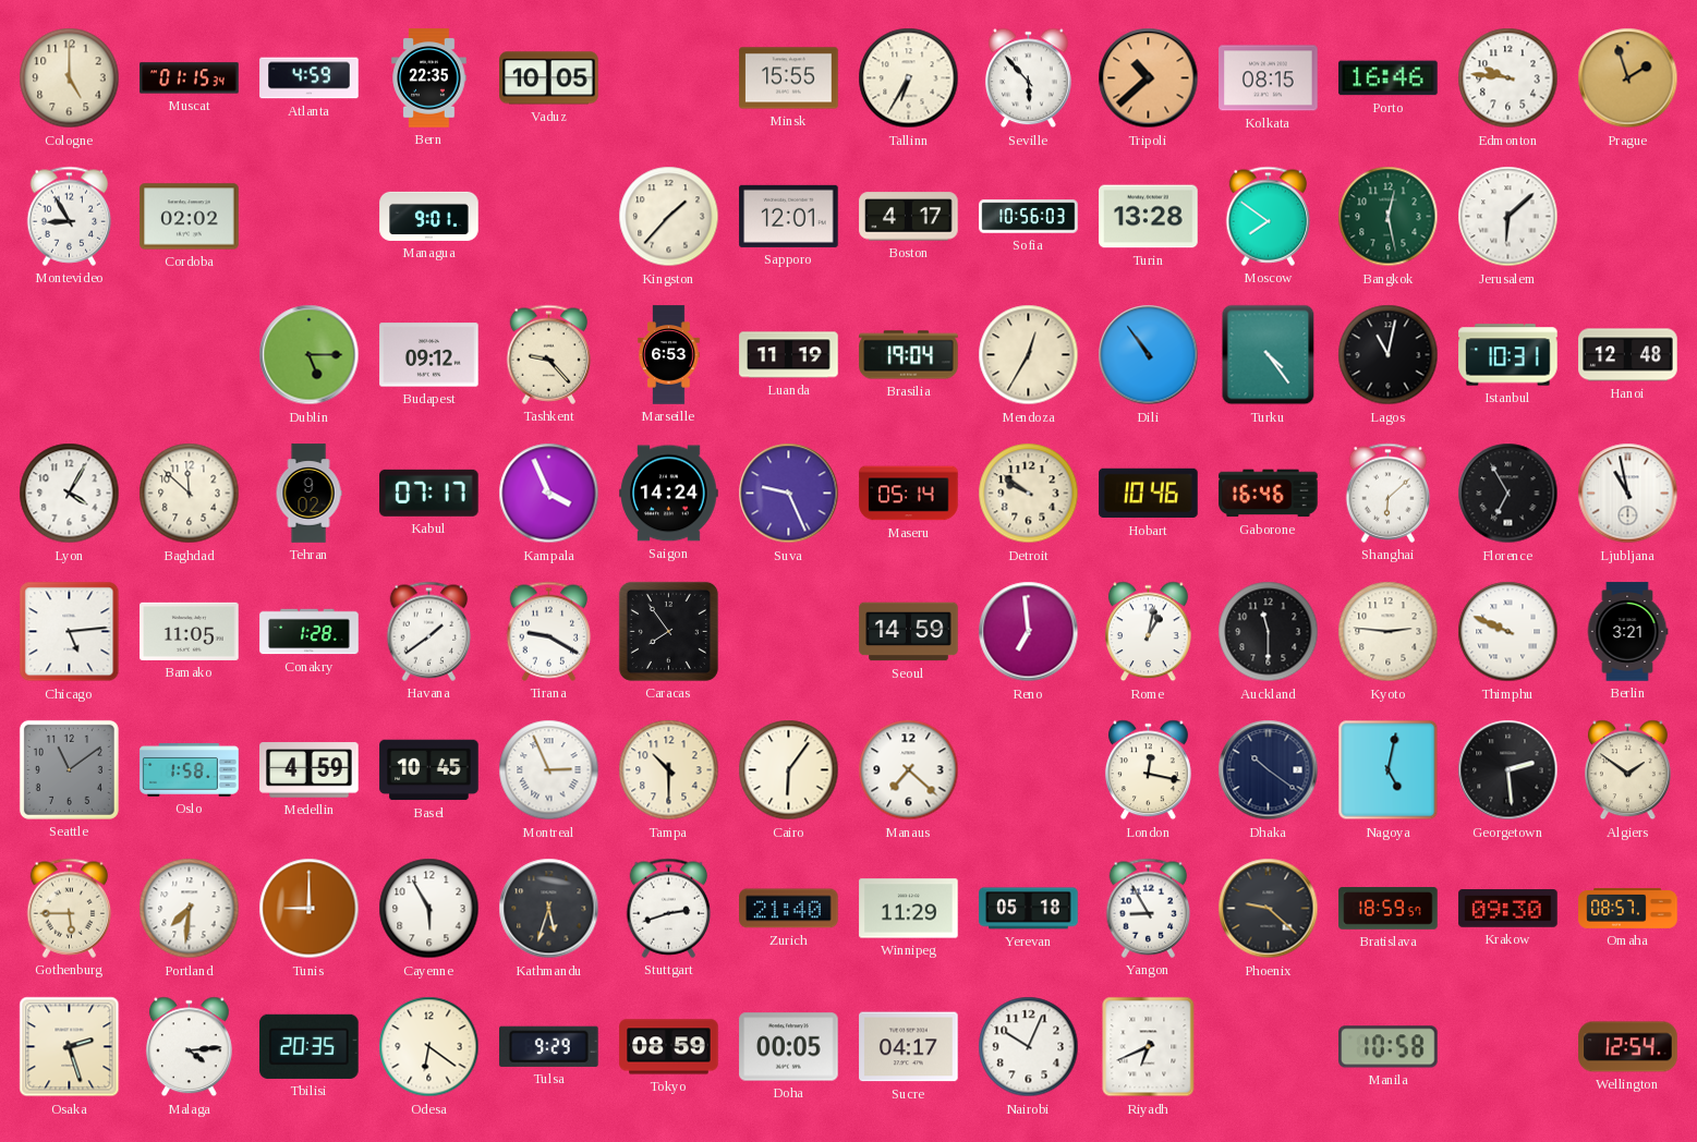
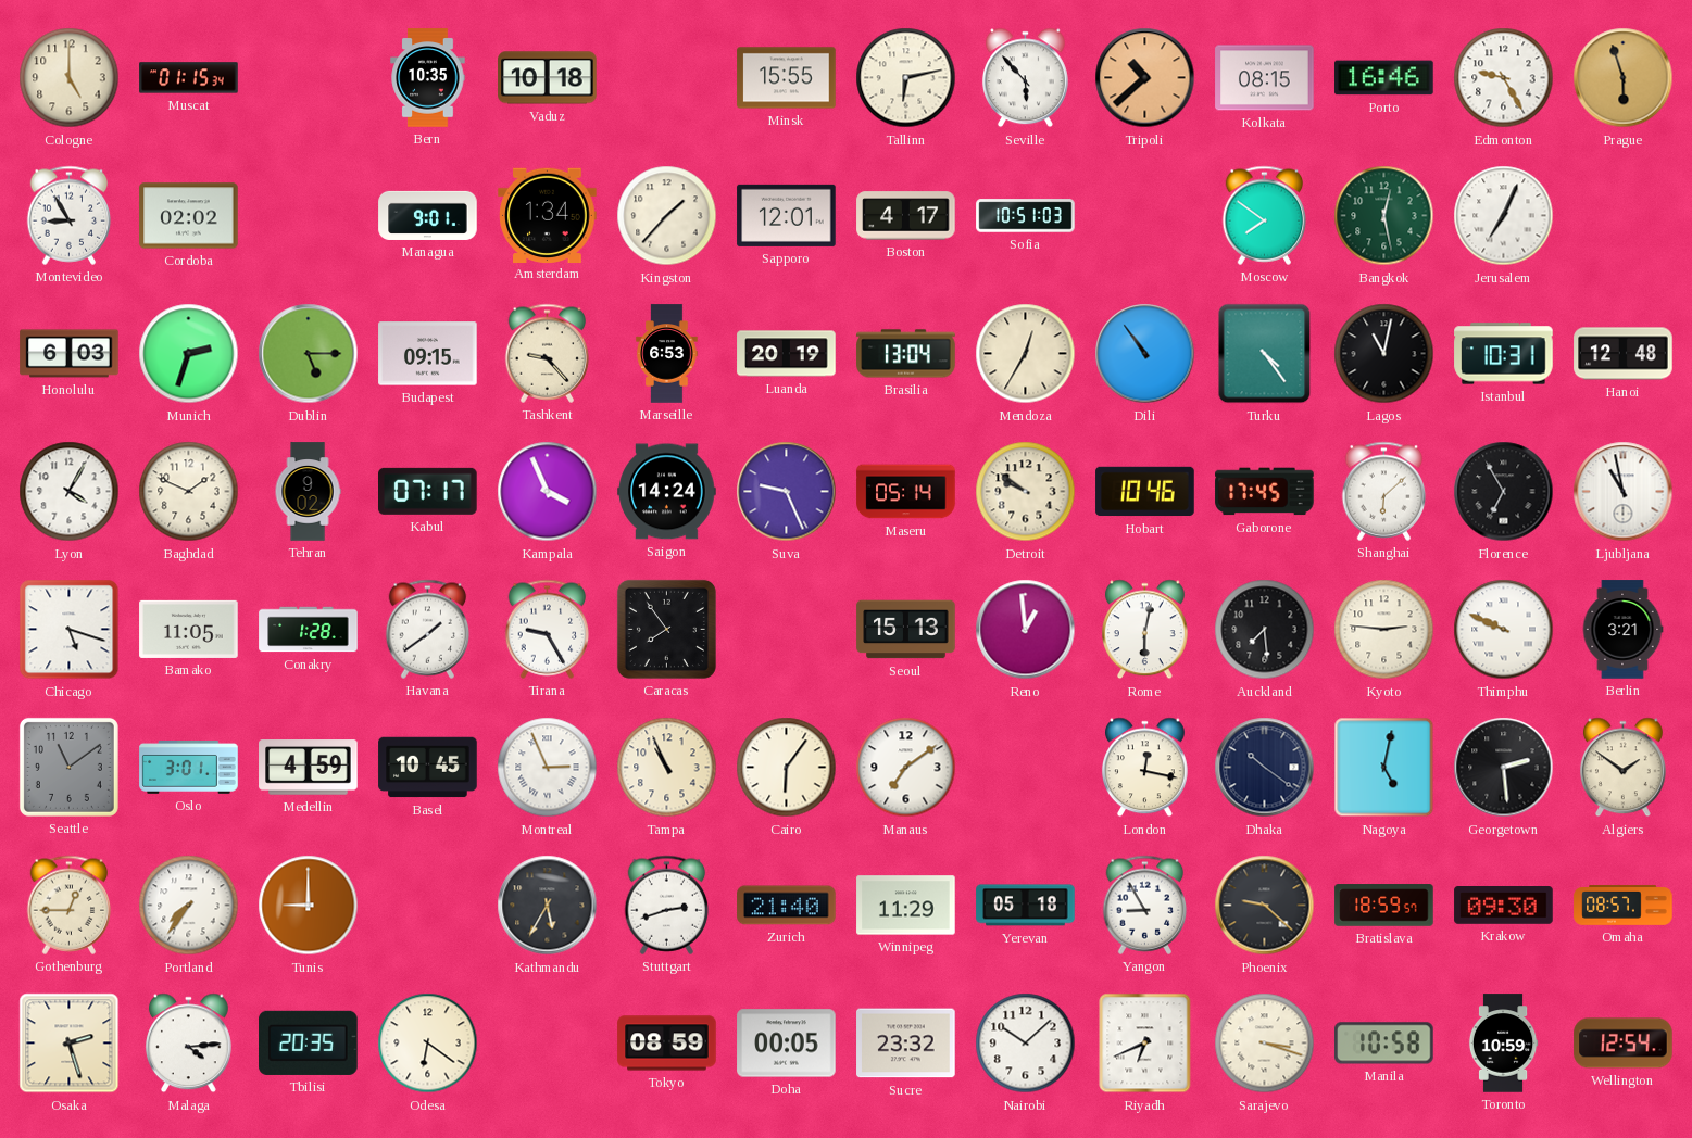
Atlanta: 4:59 -> none
Bern: 22:35 -> 10:35
Vaduz: 10:05 -> 10:18
Tallinn: 6:35 -> 6:13
Edmonton: 9:46 -> 9:25
Prague: 1:57 -> 5:57
Amsterdam: none -> 1:34
Sofia: 10:56 -> 10:51
Turin: 13:28 -> none
Jerusalem: 6:08 -> 7:04
Honolulu: none -> 6:03
Munich: none -> 2:33
Budapest: 09:12 -> 09:15
Luanda: 11:19 -> 20:19
Brasilia: 19:04 -> 13:04
Baghdad: 11:52 -> 1:49
Gaborone: 16:46 -> 17:45
Chicago: 5:14 -> 5:18
Tirana: 9:20 -> 9:25
Seoul: 14:59 -> 15:13
Reno: 6:59 -> 12:59
Rome: 1:02 -> 6:02
Auckland: 11:30 -> 7:29
Oslo: 1:58 -> 3:01
Tampa: 10:30 -> 10:56
Manaus: 7:22 -> 7:09
Gothenburg: 5:45 -> 12:45
Portland: 7:31 -> 7:36
Cayenne: 5:55 -> none
Kathmandu: 5:33 -> 5:35
Tulsa: 9:29 -> none
Sucre: 04:17 -> 23:32
Nairobi: 10:04 -> 10:08
Sarajevo: none -> 3:18
Toronto: none -> 10:59
